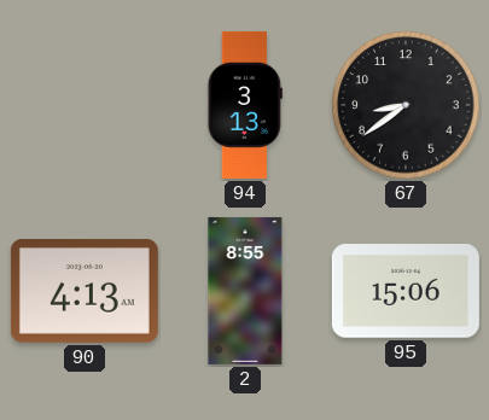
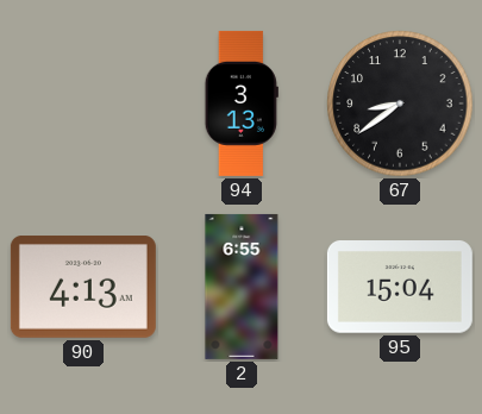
2: 8:55 -> 6:55
95: 15:06 -> 15:04
